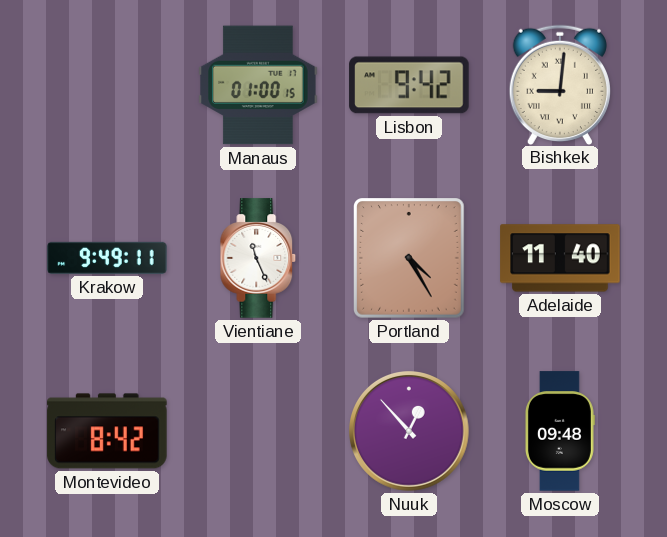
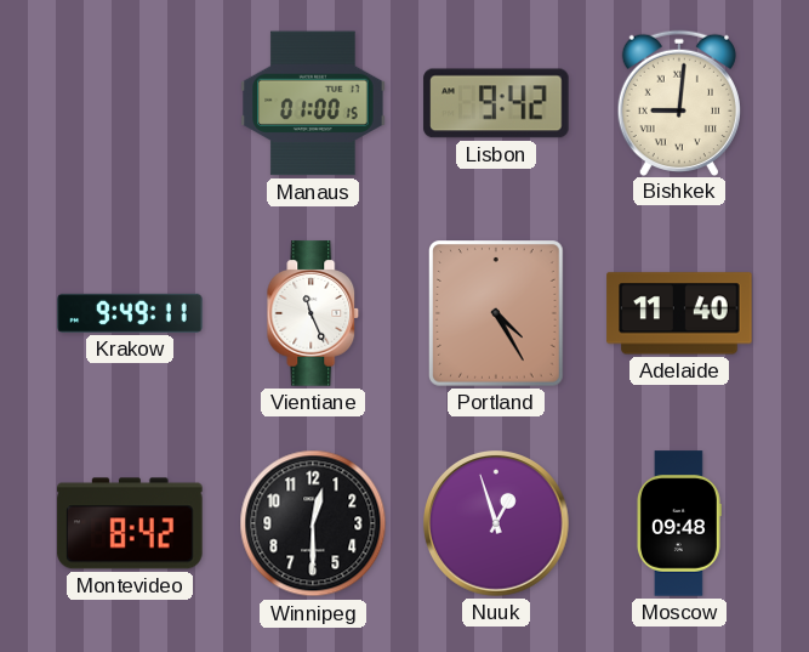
Winnipeg: none -> 12:30
Nuuk: 12:53 -> 12:57
